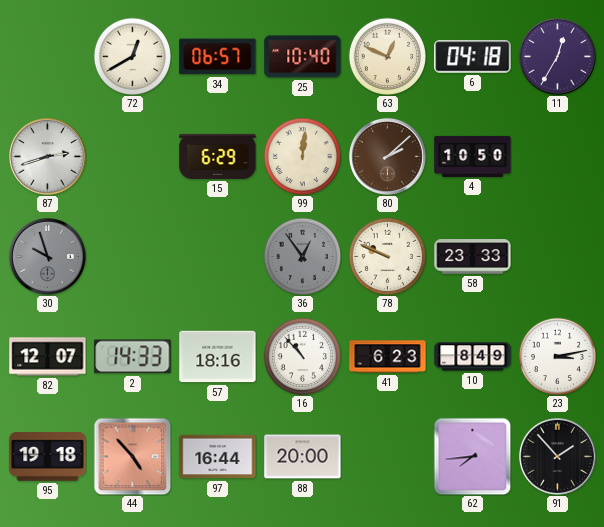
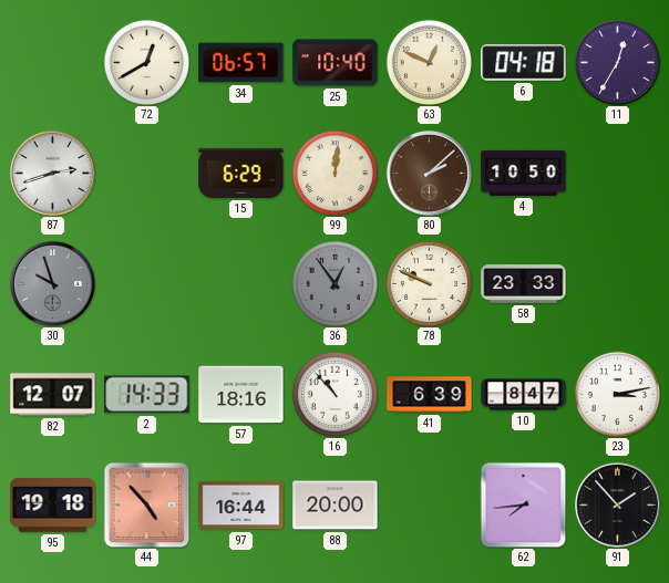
41: 6:23 -> 6:39
10: 8:49 -> 8:47
